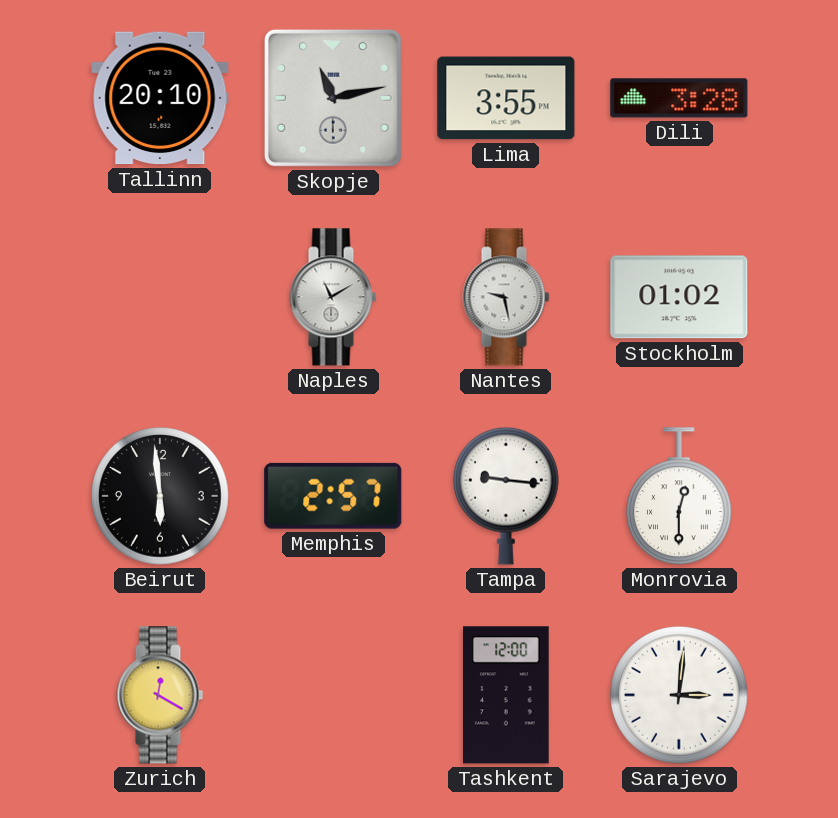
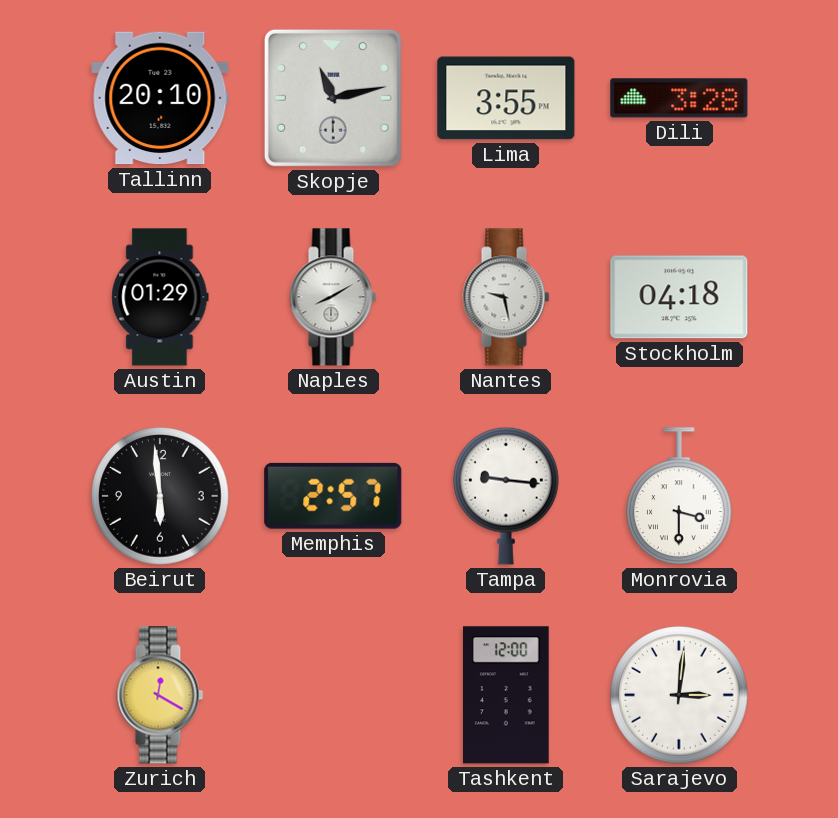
Austin: none -> 01:29
Naples: 11:10 -> 8:10
Stockholm: 01:02 -> 04:18
Monrovia: 12:30 -> 3:30
